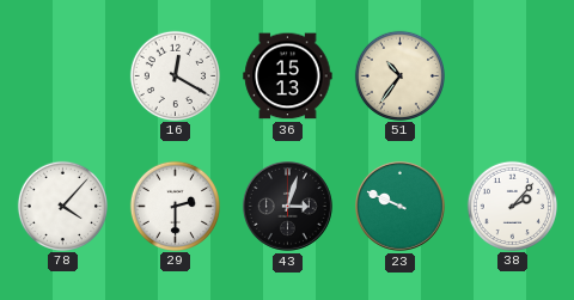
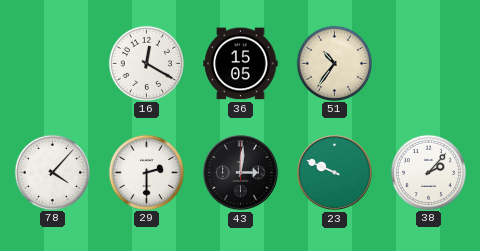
36: 15:13 -> 15:05
43: 3:03 -> 3:01
